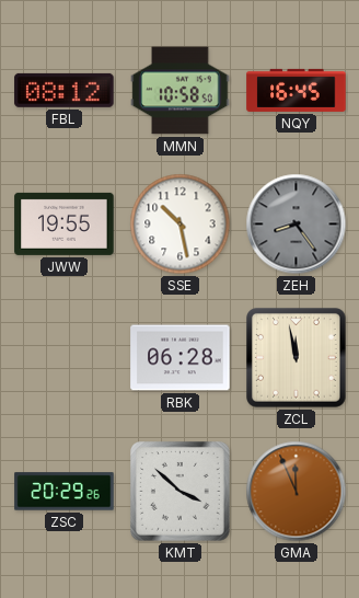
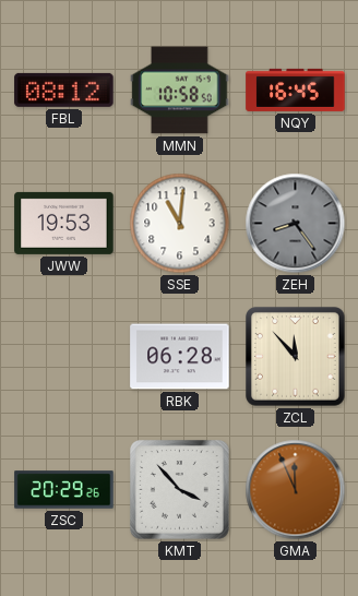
JWW: 19:55 -> 19:53
SSE: 10:28 -> 11:01
ZCL: 11:58 -> 11:53
KMT: 3:52 -> 3:53
